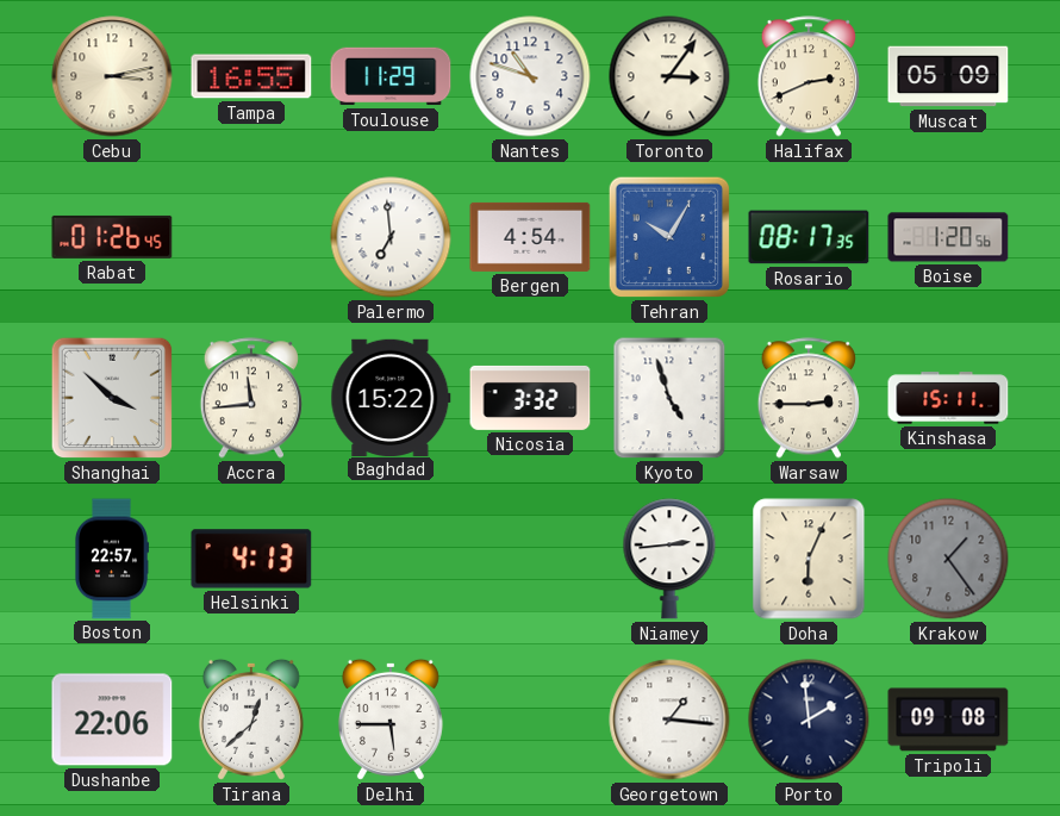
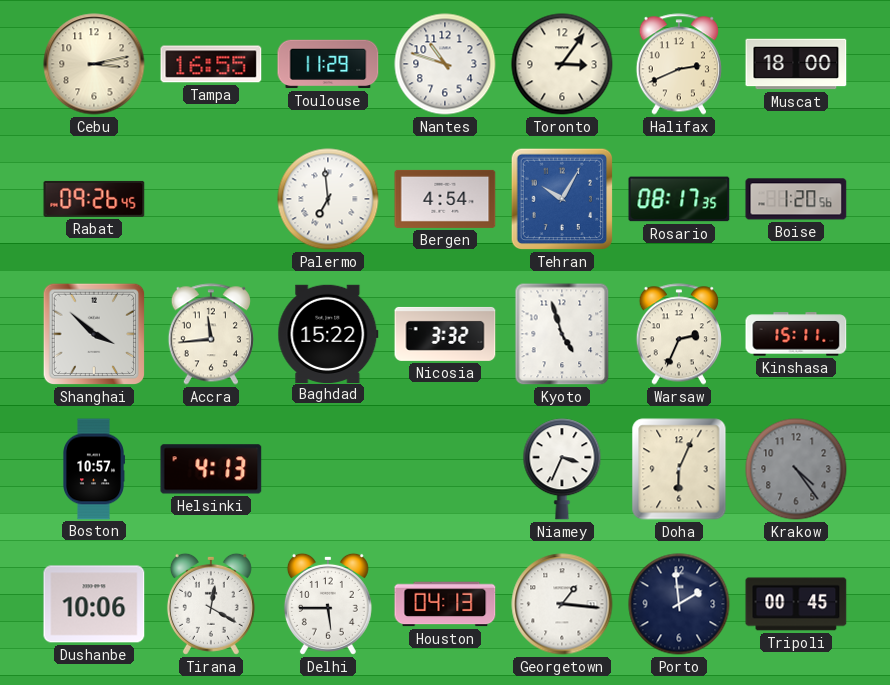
Muscat: 05:09 -> 18:00
Rabat: 01:26 -> 09:26
Warsaw: 2:45 -> 2:34
Boston: 22:57 -> 10:57
Niamey: 2:44 -> 3:34
Krakow: 1:24 -> 4:24
Dushanbe: 22:06 -> 10:06
Tirana: 12:38 -> 12:20
Houston: none -> 04:13
Tripoli: 09:08 -> 00:45
